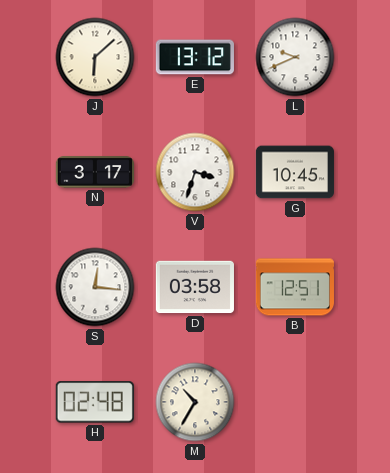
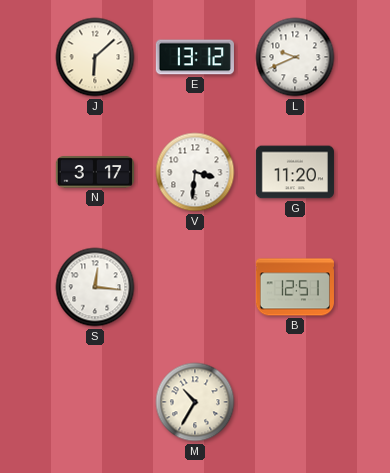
V: 3:33 -> 3:31
G: 10:45 -> 11:20
D: 03:58 -> none
H: 02:48 -> none
